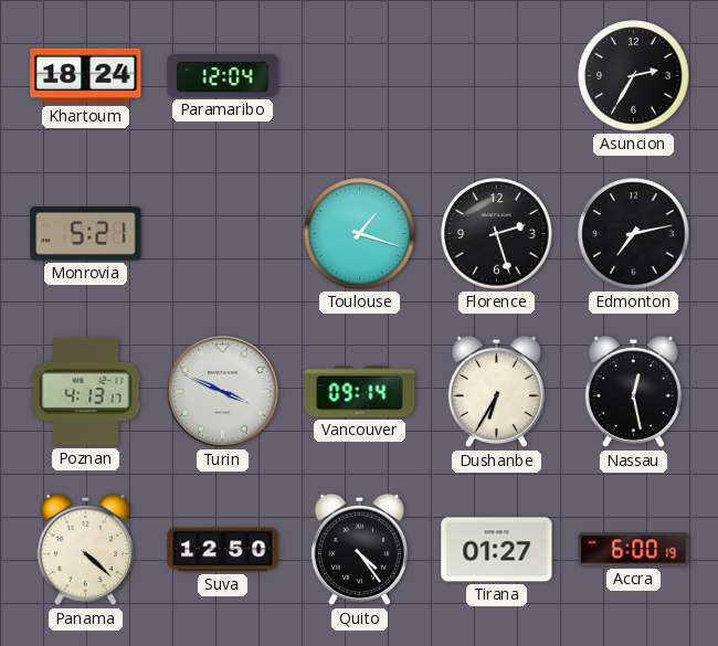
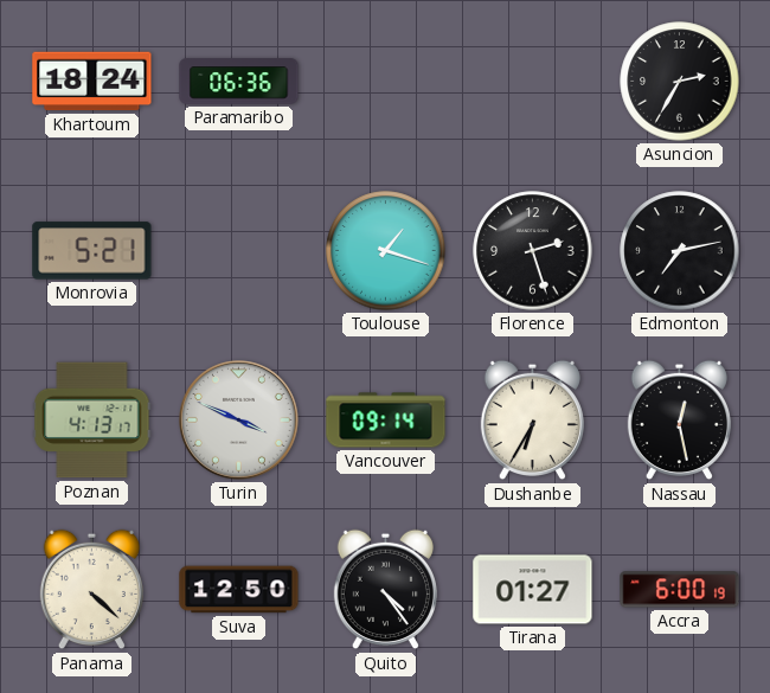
Paramaribo: 12:04 -> 06:36
